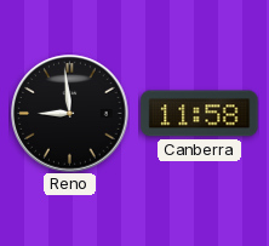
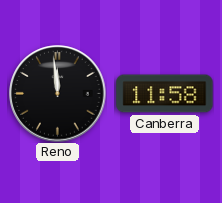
Reno: 8:59 -> 11:59
